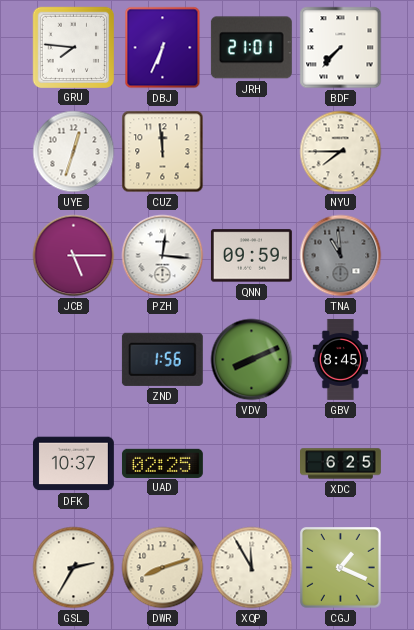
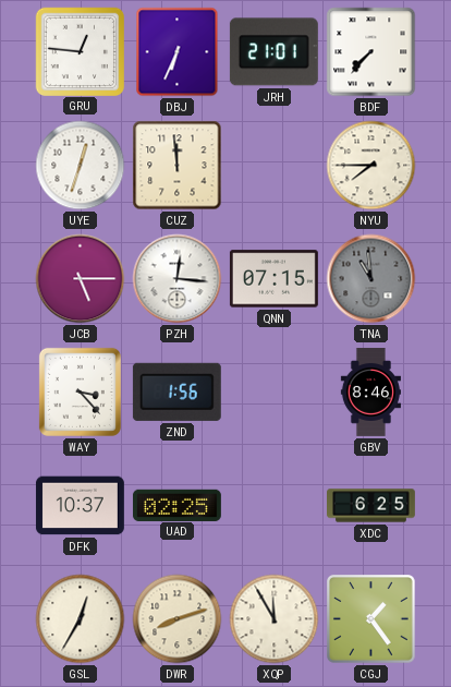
GRU: 7:46 -> 12:46
QNN: 09:59 -> 07:15
WAY: none -> 3:23
VDV: 8:11 -> none
GBV: 8:45 -> 8:46
GSL: 2:35 -> 12:35
CGJ: 1:19 -> 1:24
